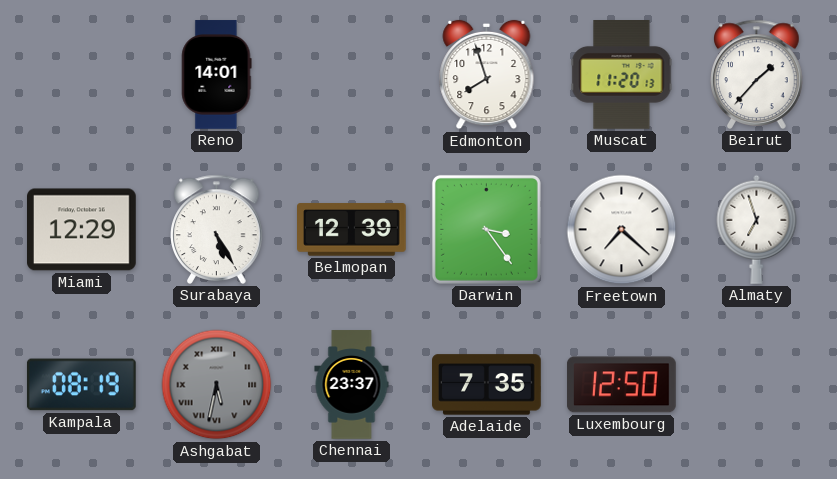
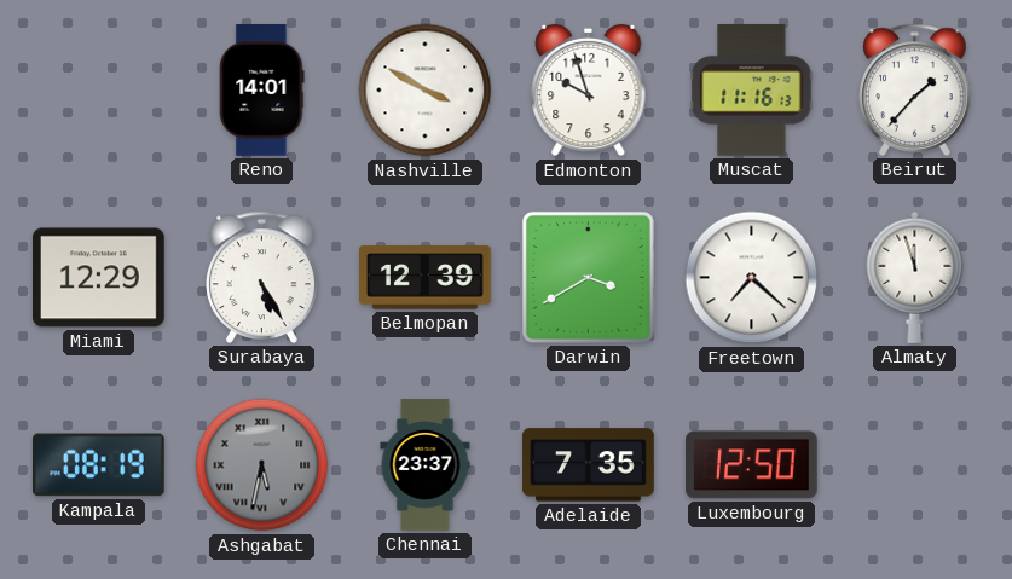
Nashville: none -> 3:50
Edmonton: 7:57 -> 9:57
Muscat: 11:20 -> 11:16
Darwin: 3:24 -> 3:40
Almaty: 6:57 -> 11:57
